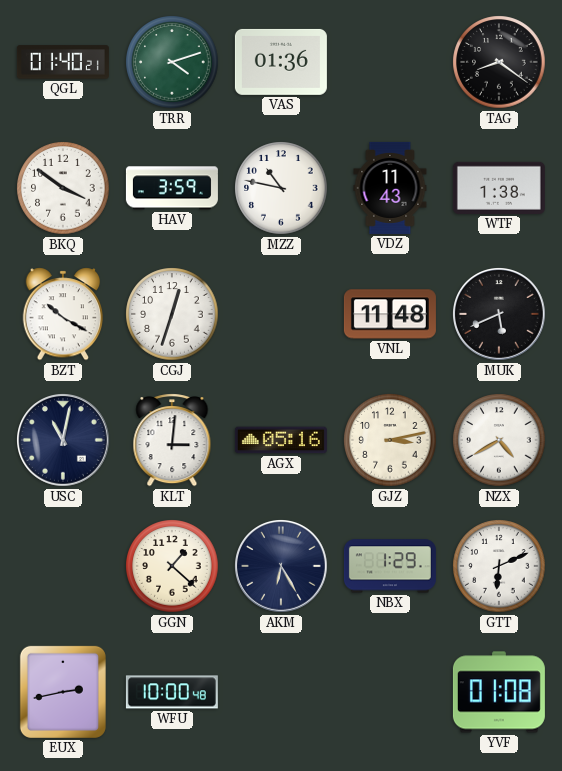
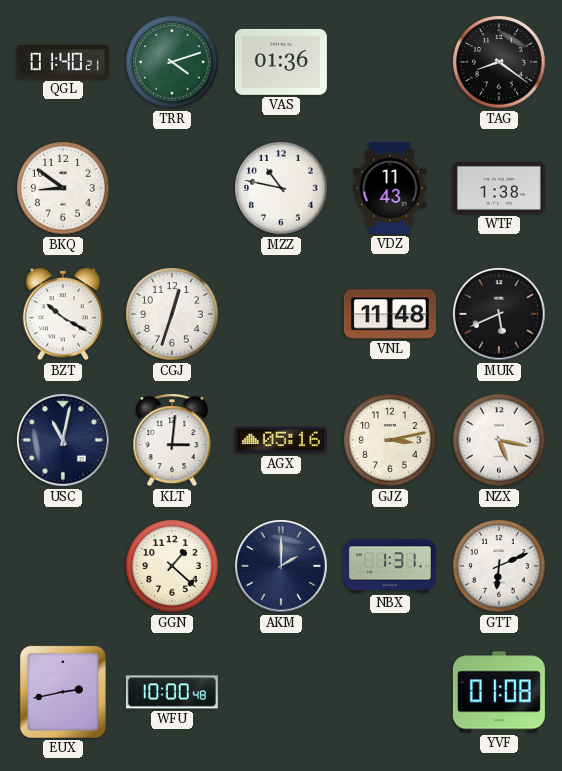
BKQ: 3:51 -> 8:51
HAV: 3:59 -> none
NZX: 4:40 -> 5:17
AKM: 6:25 -> 2:00
NBX: 1:29 -> 1:31
